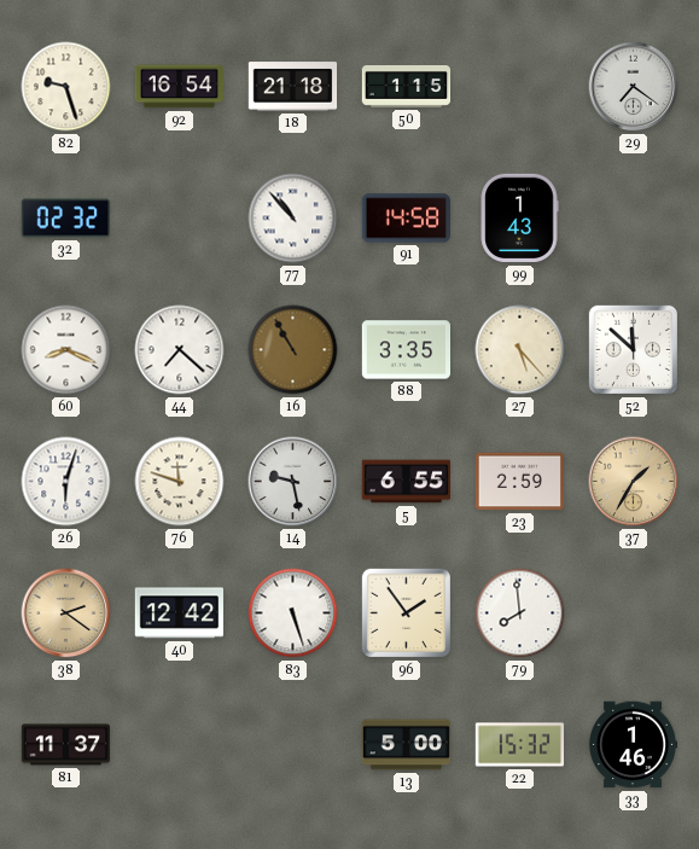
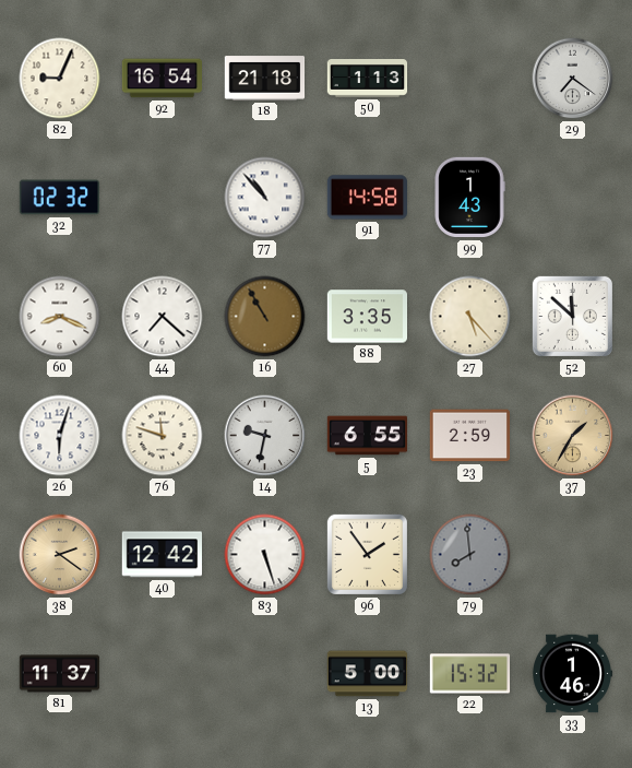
82: 9:27 -> 9:04
50: 1:15 -> 1:13
14: 9:28 -> 9:32
79 dial: white -> grey
